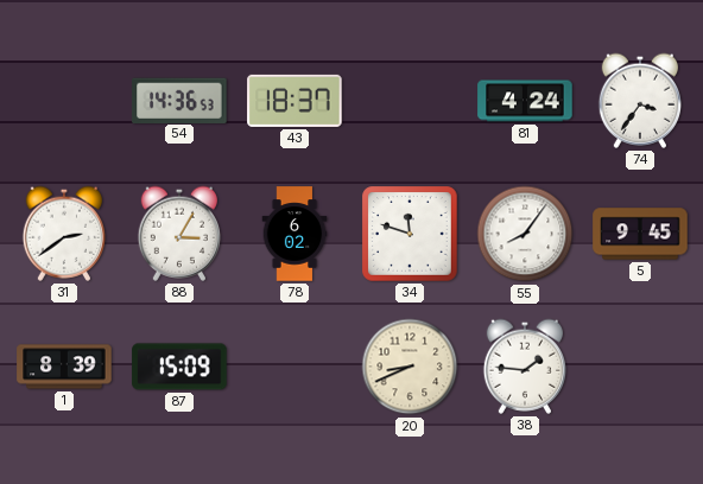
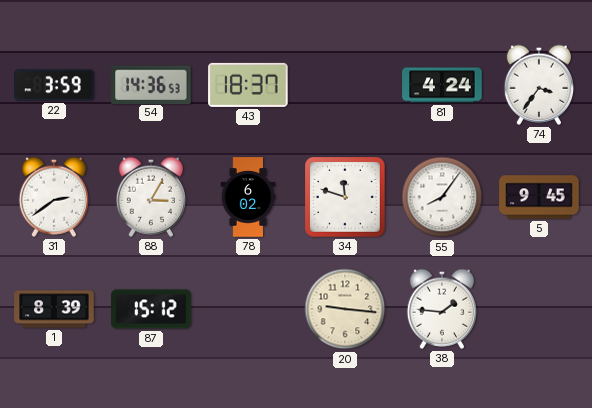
22: none -> 3:59
87: 15:09 -> 15:12
20: 8:41 -> 9:16
